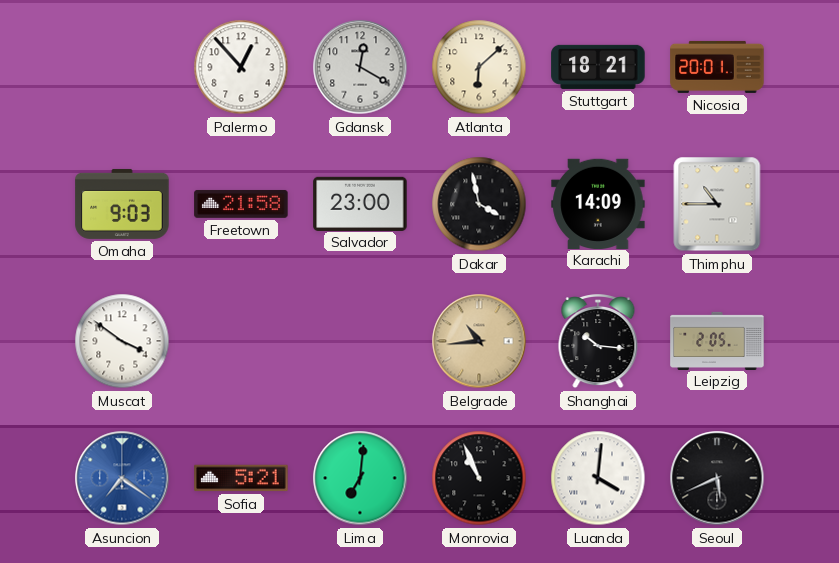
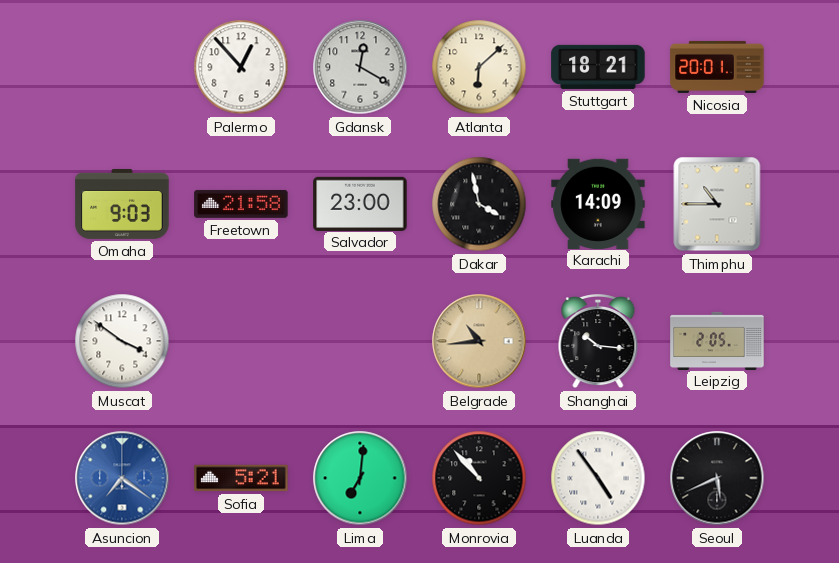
Monrovia: 10:56 -> 10:53
Luanda: 4:01 -> 4:54
